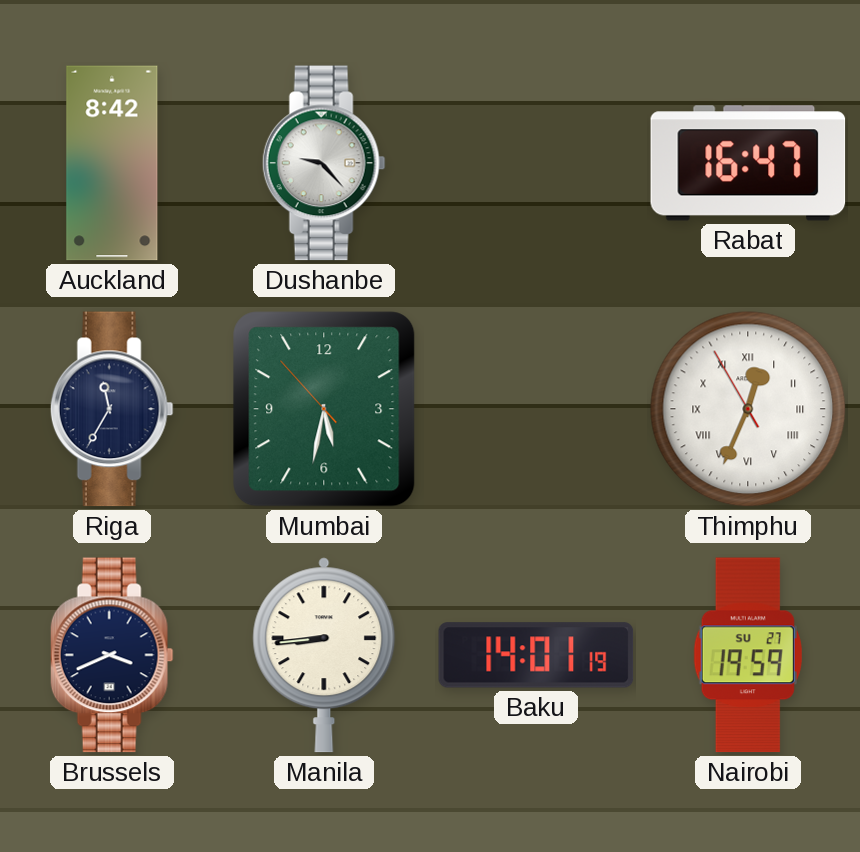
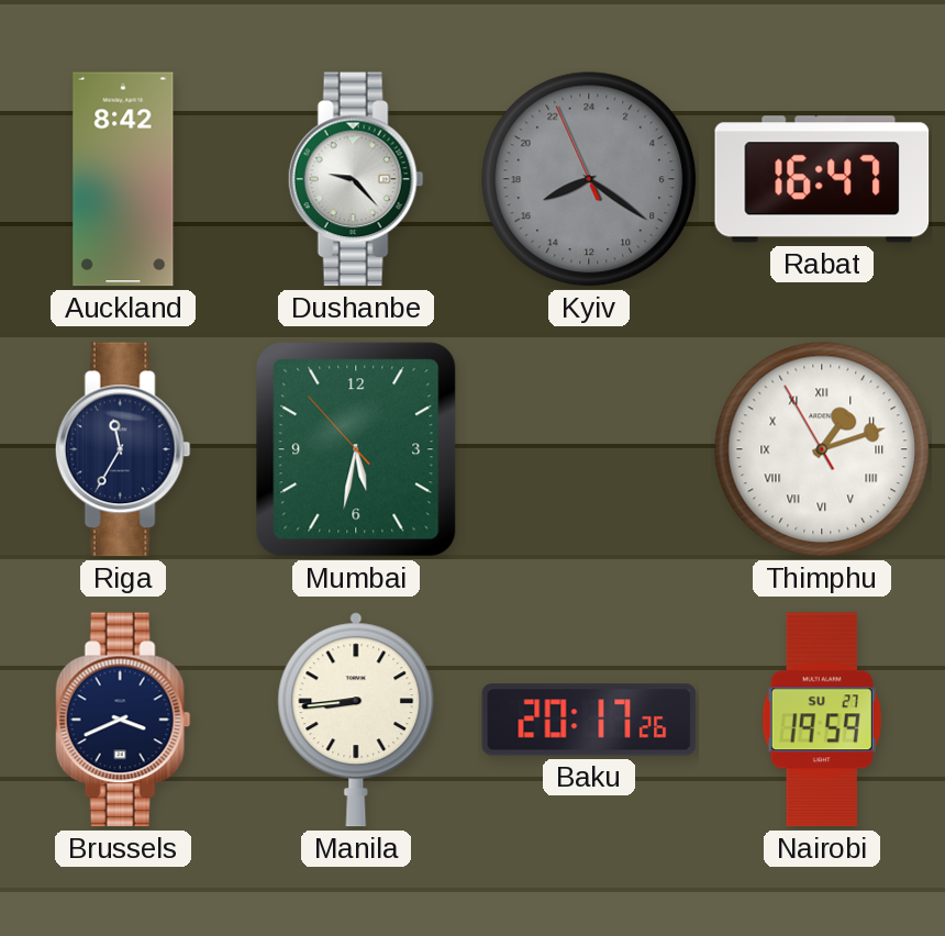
Kyiv: none -> 16:20
Thimphu: 12:33 -> 1:11
Baku: 14:01 -> 20:17
